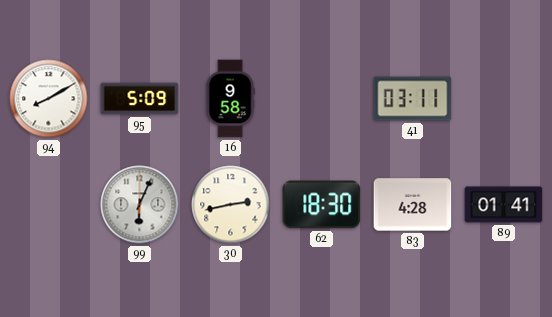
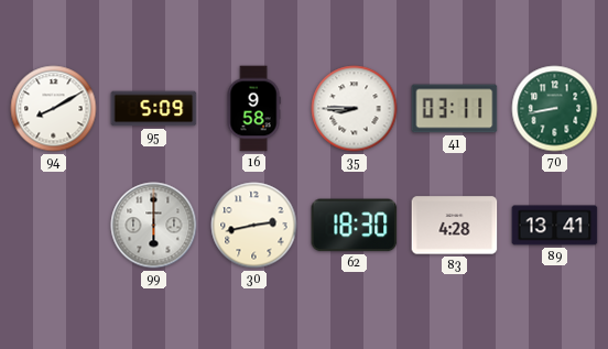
35: none -> 8:45
70: none -> 8:43
99: 6:04 -> 6:00
89: 01:41 -> 13:41
